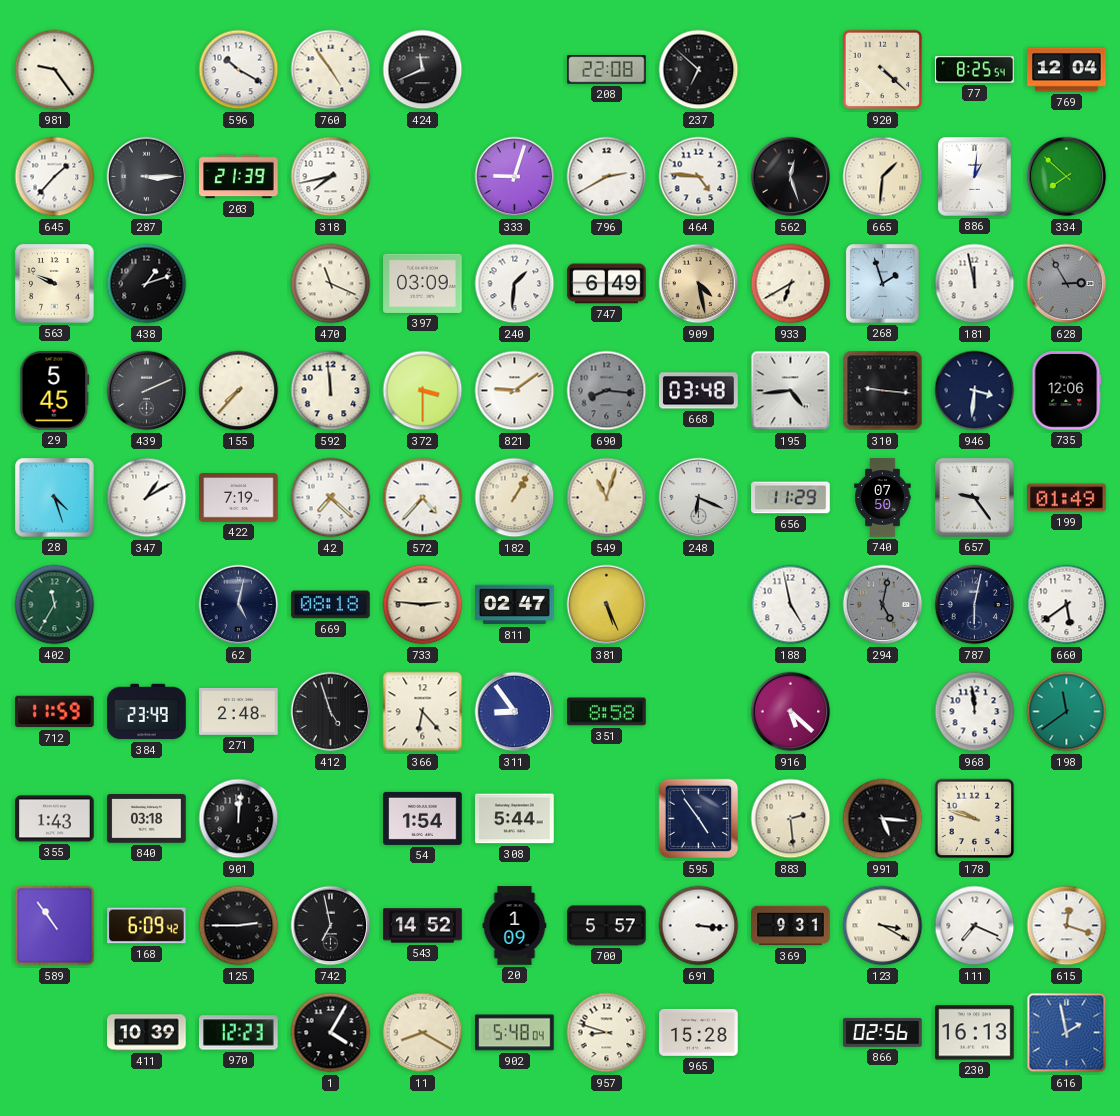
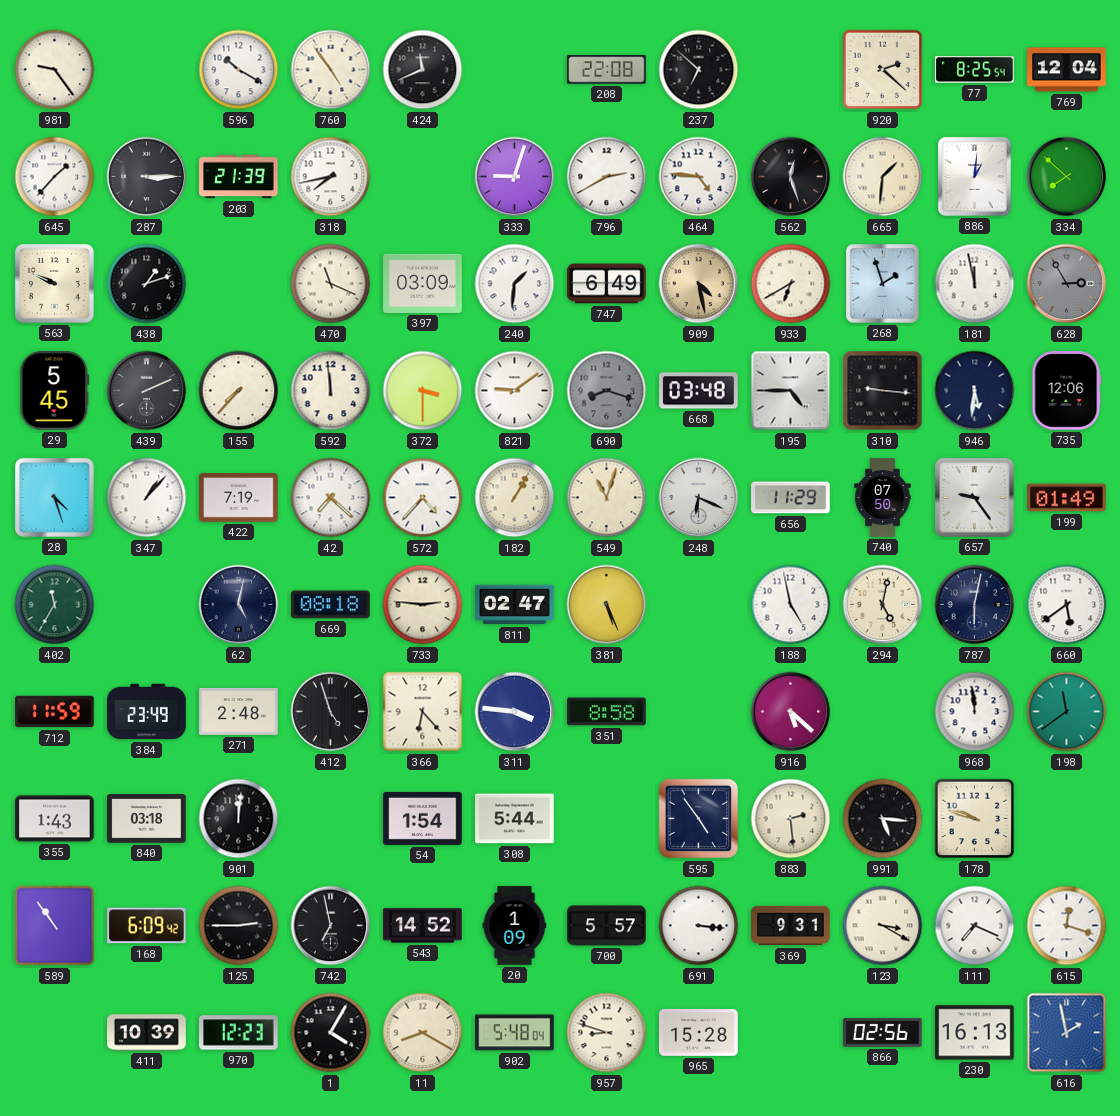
920: 4:22 -> 2:22
690: 8:16 -> 8:18
195: 4:44 -> 4:45
946: 3:31 -> 5:31
347: 1:10 -> 1:07
294 dial: grey -> cream
311: 8:54 -> 3:46
